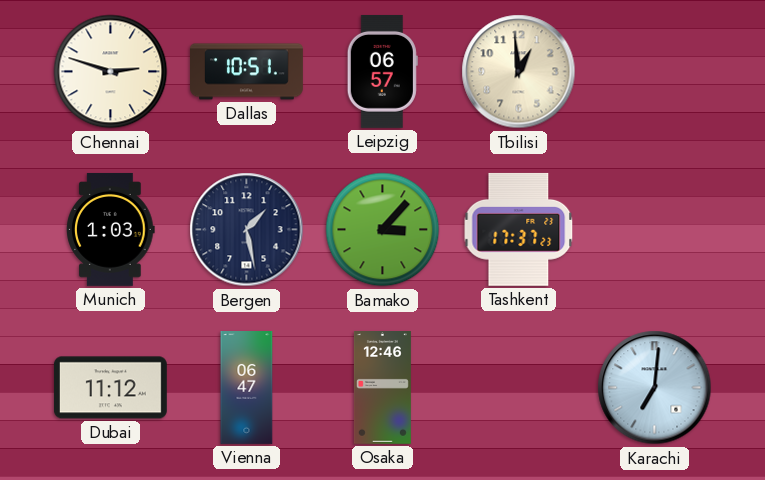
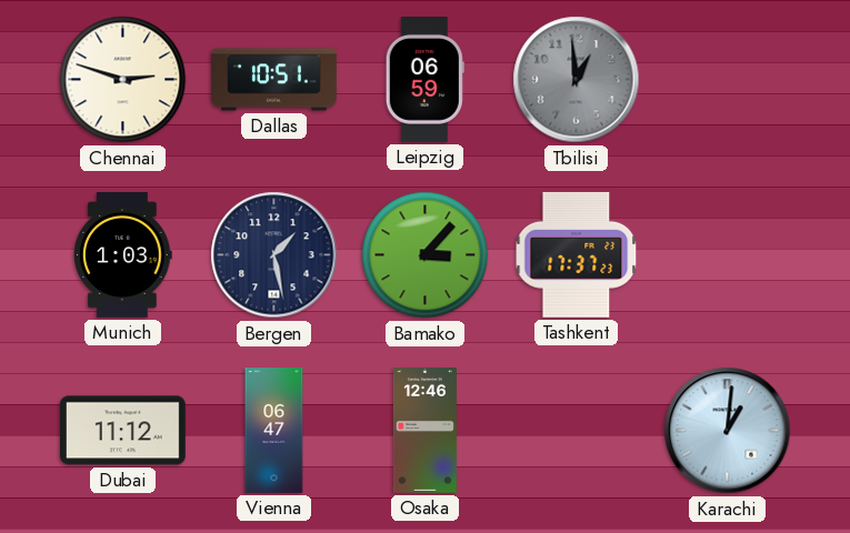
Leipzig: 06:57 -> 06:59
Tbilisi dial: cream -> grey
Karachi: 7:01 -> 1:01
